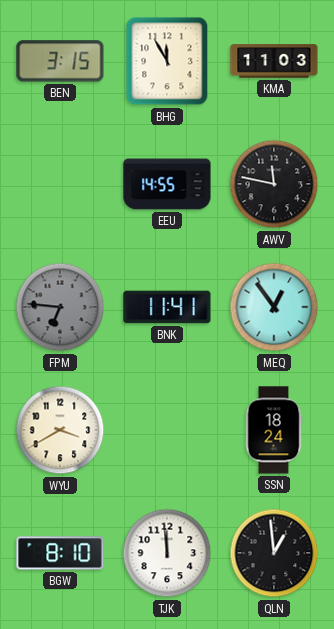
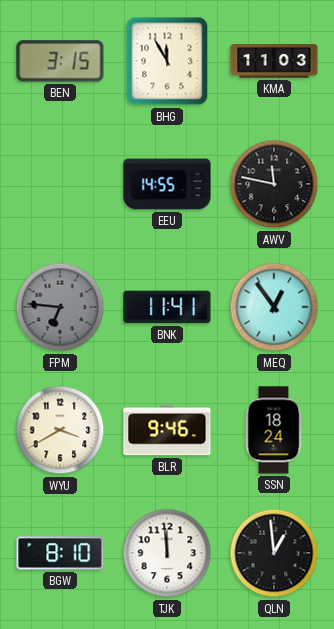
BLR: none -> 9:46
